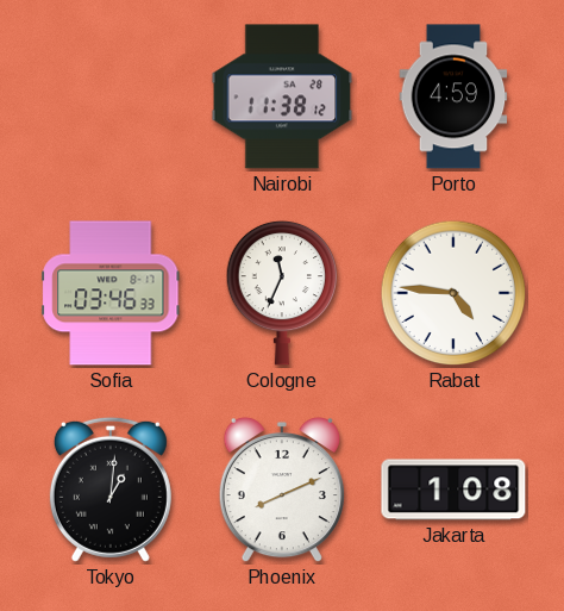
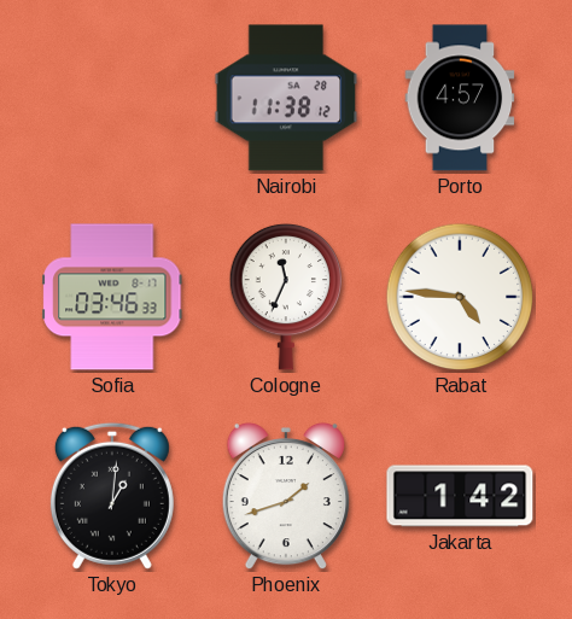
Porto: 4:59 -> 4:57
Phoenix: 8:11 -> 1:42
Jakarta: 1:08 -> 1:42
